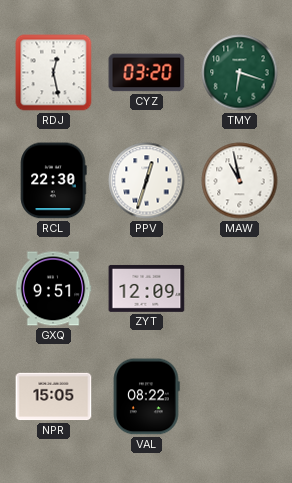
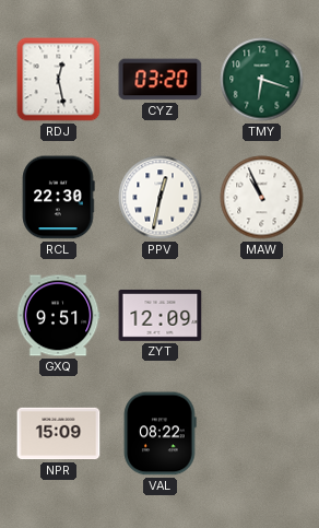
PPV: 12:33 -> 12:32
MAW: 10:58 -> 10:56
NPR: 15:05 -> 15:09
